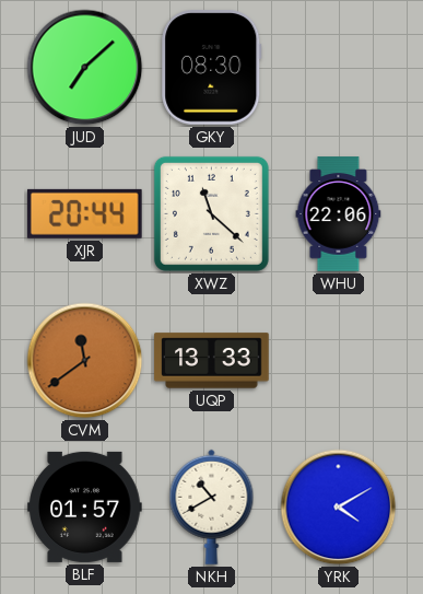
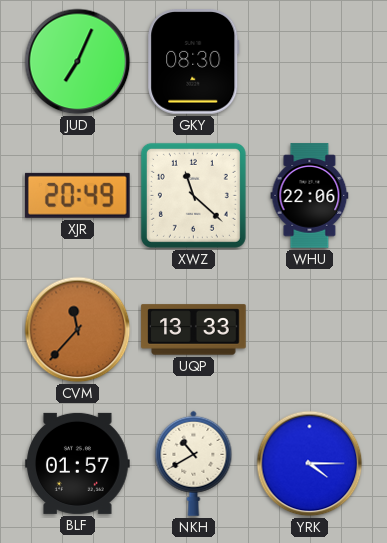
JUD: 7:08 -> 7:04
XJR: 20:44 -> 20:49
CVM: 11:39 -> 11:37
YRK: 4:10 -> 4:15
